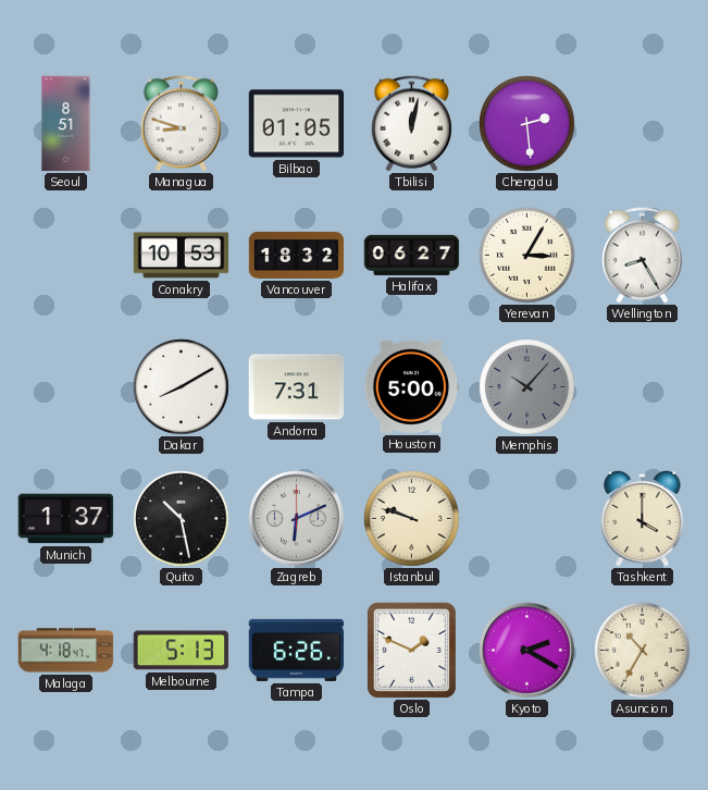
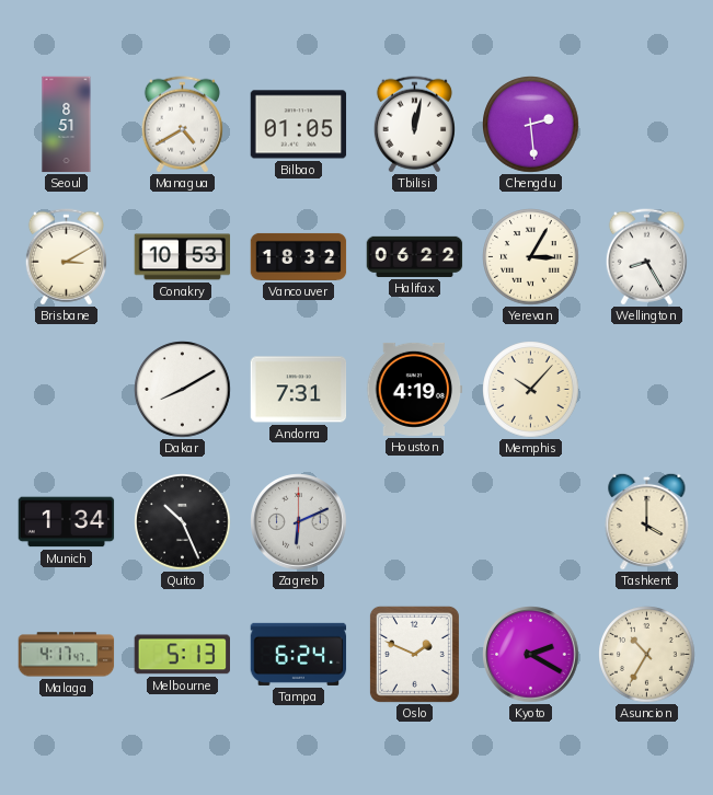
Managua: 8:48 -> 4:40
Brisbane: none -> 3:10
Halifax: 06:27 -> 06:22
Houston: 5:00 -> 4:19
Memphis dial: grey -> cream
Munich: 1:37 -> 1:34
Quito: 10:28 -> 10:26
Istanbul: 9:48 -> none
Malaga: 4:18 -> 4:17
Tampa: 6:26 -> 6:24
